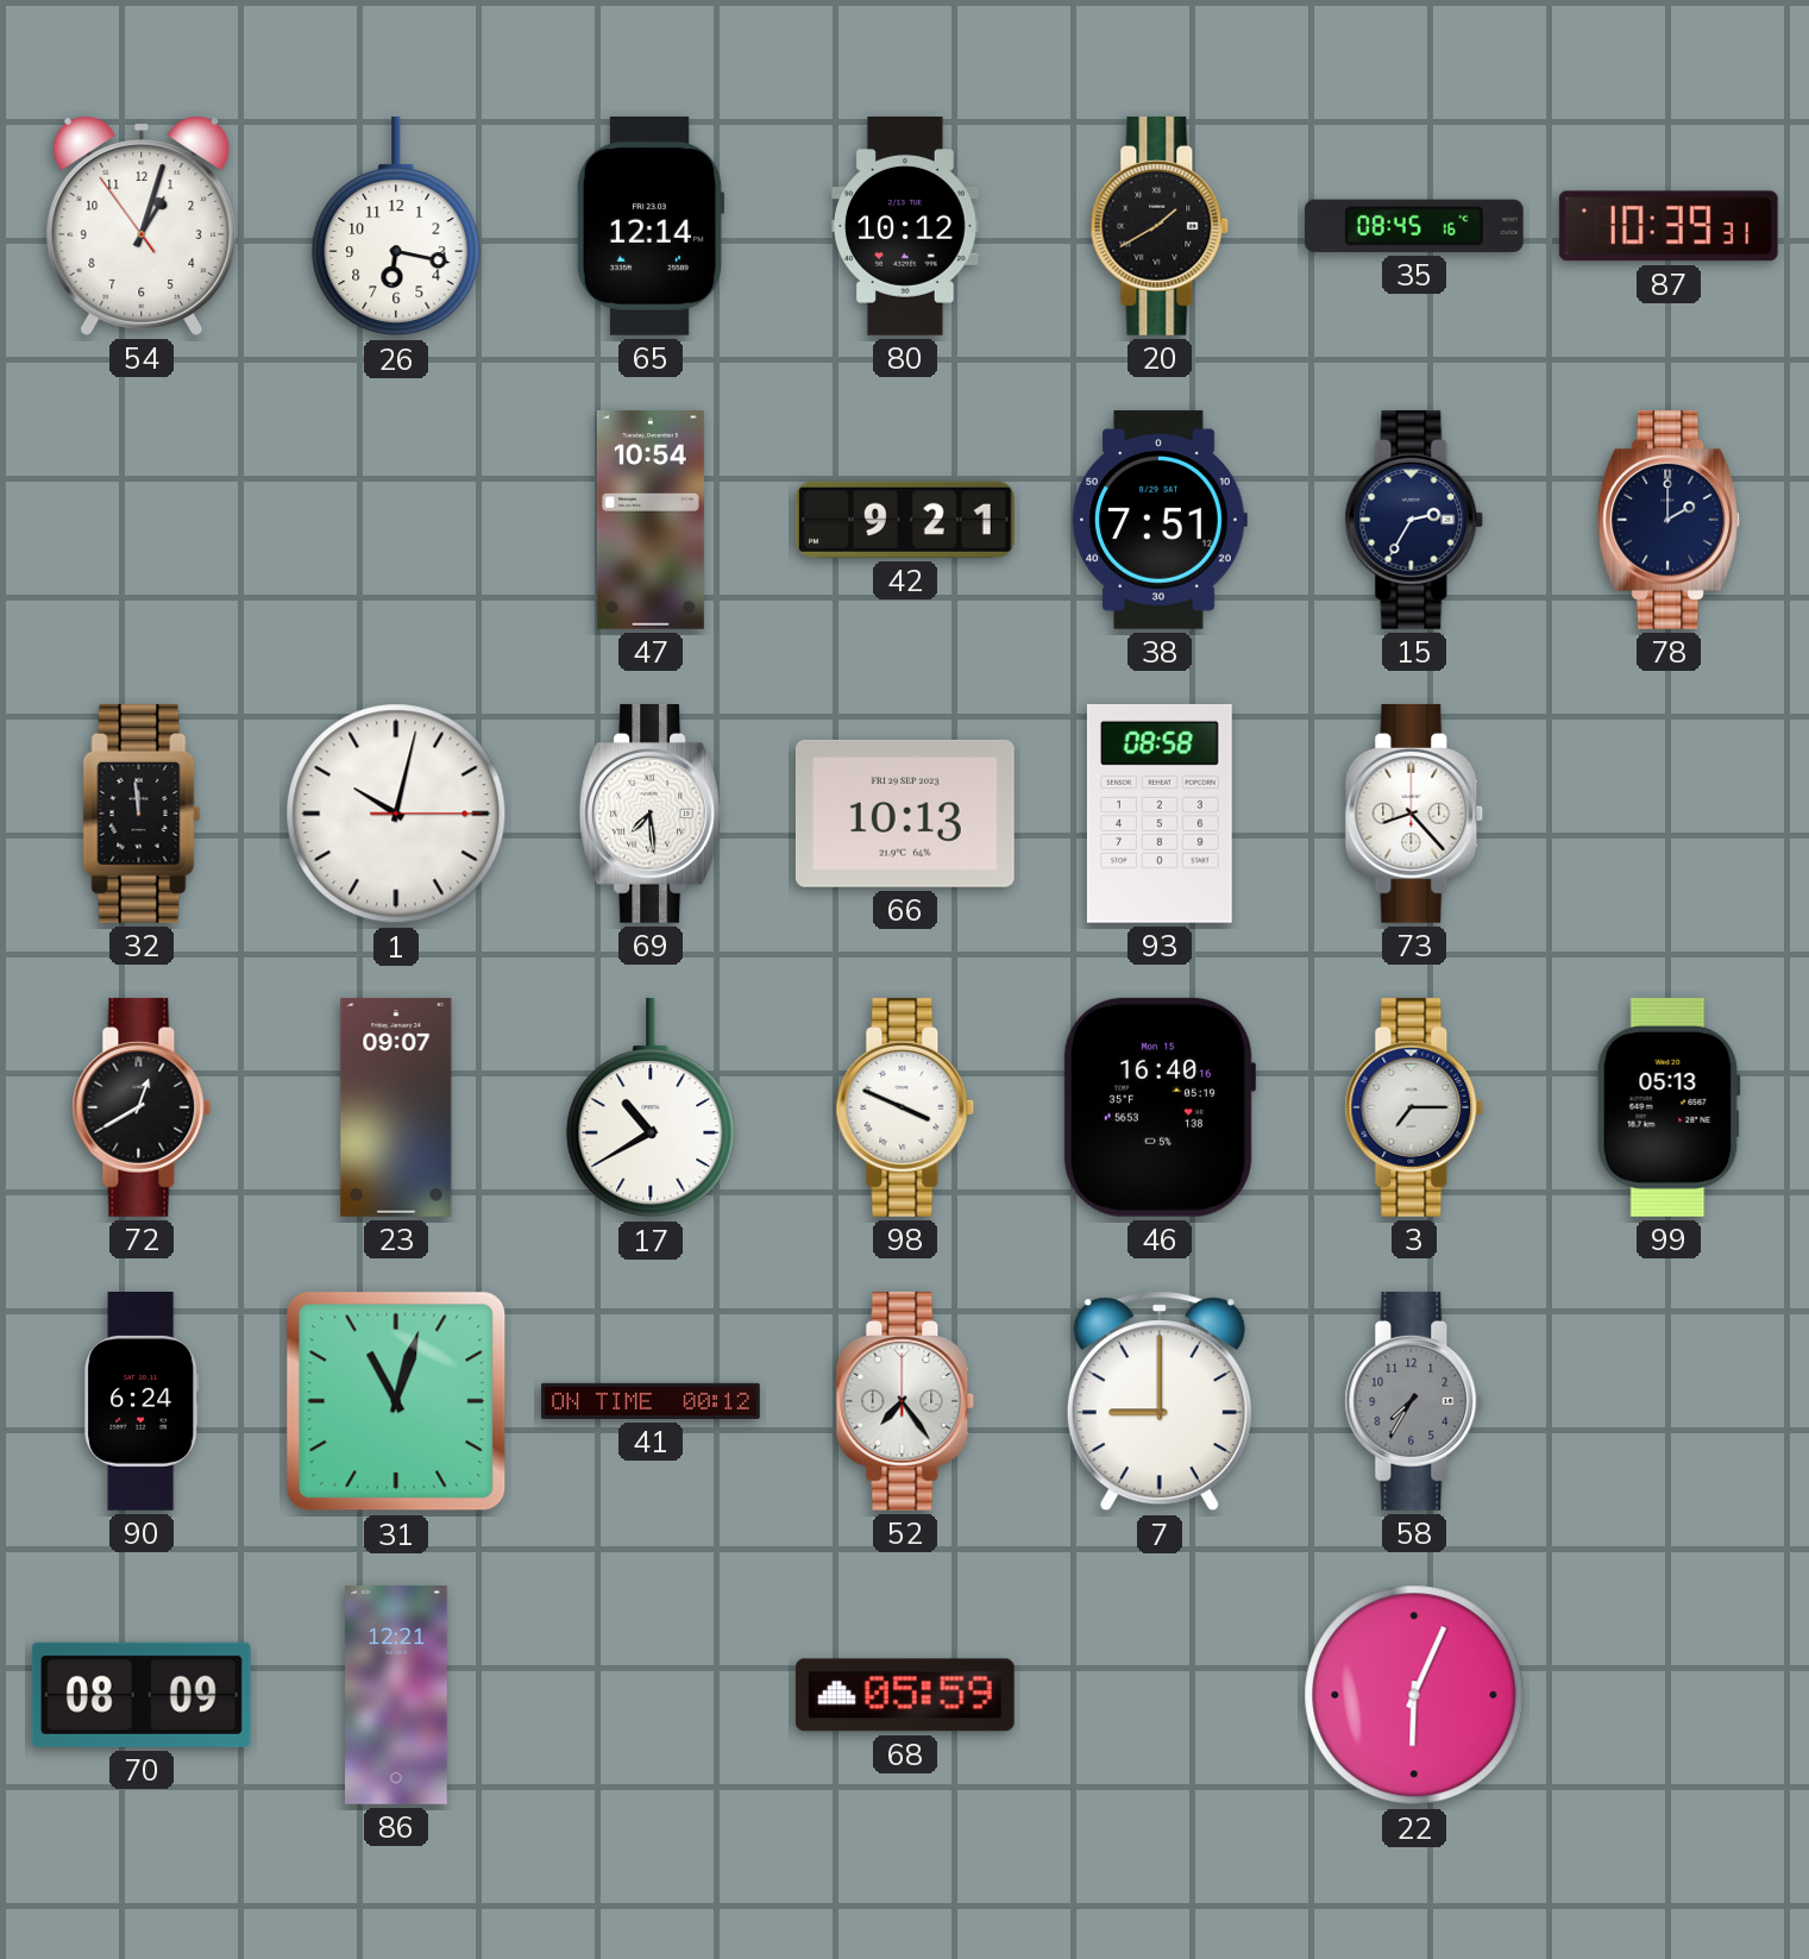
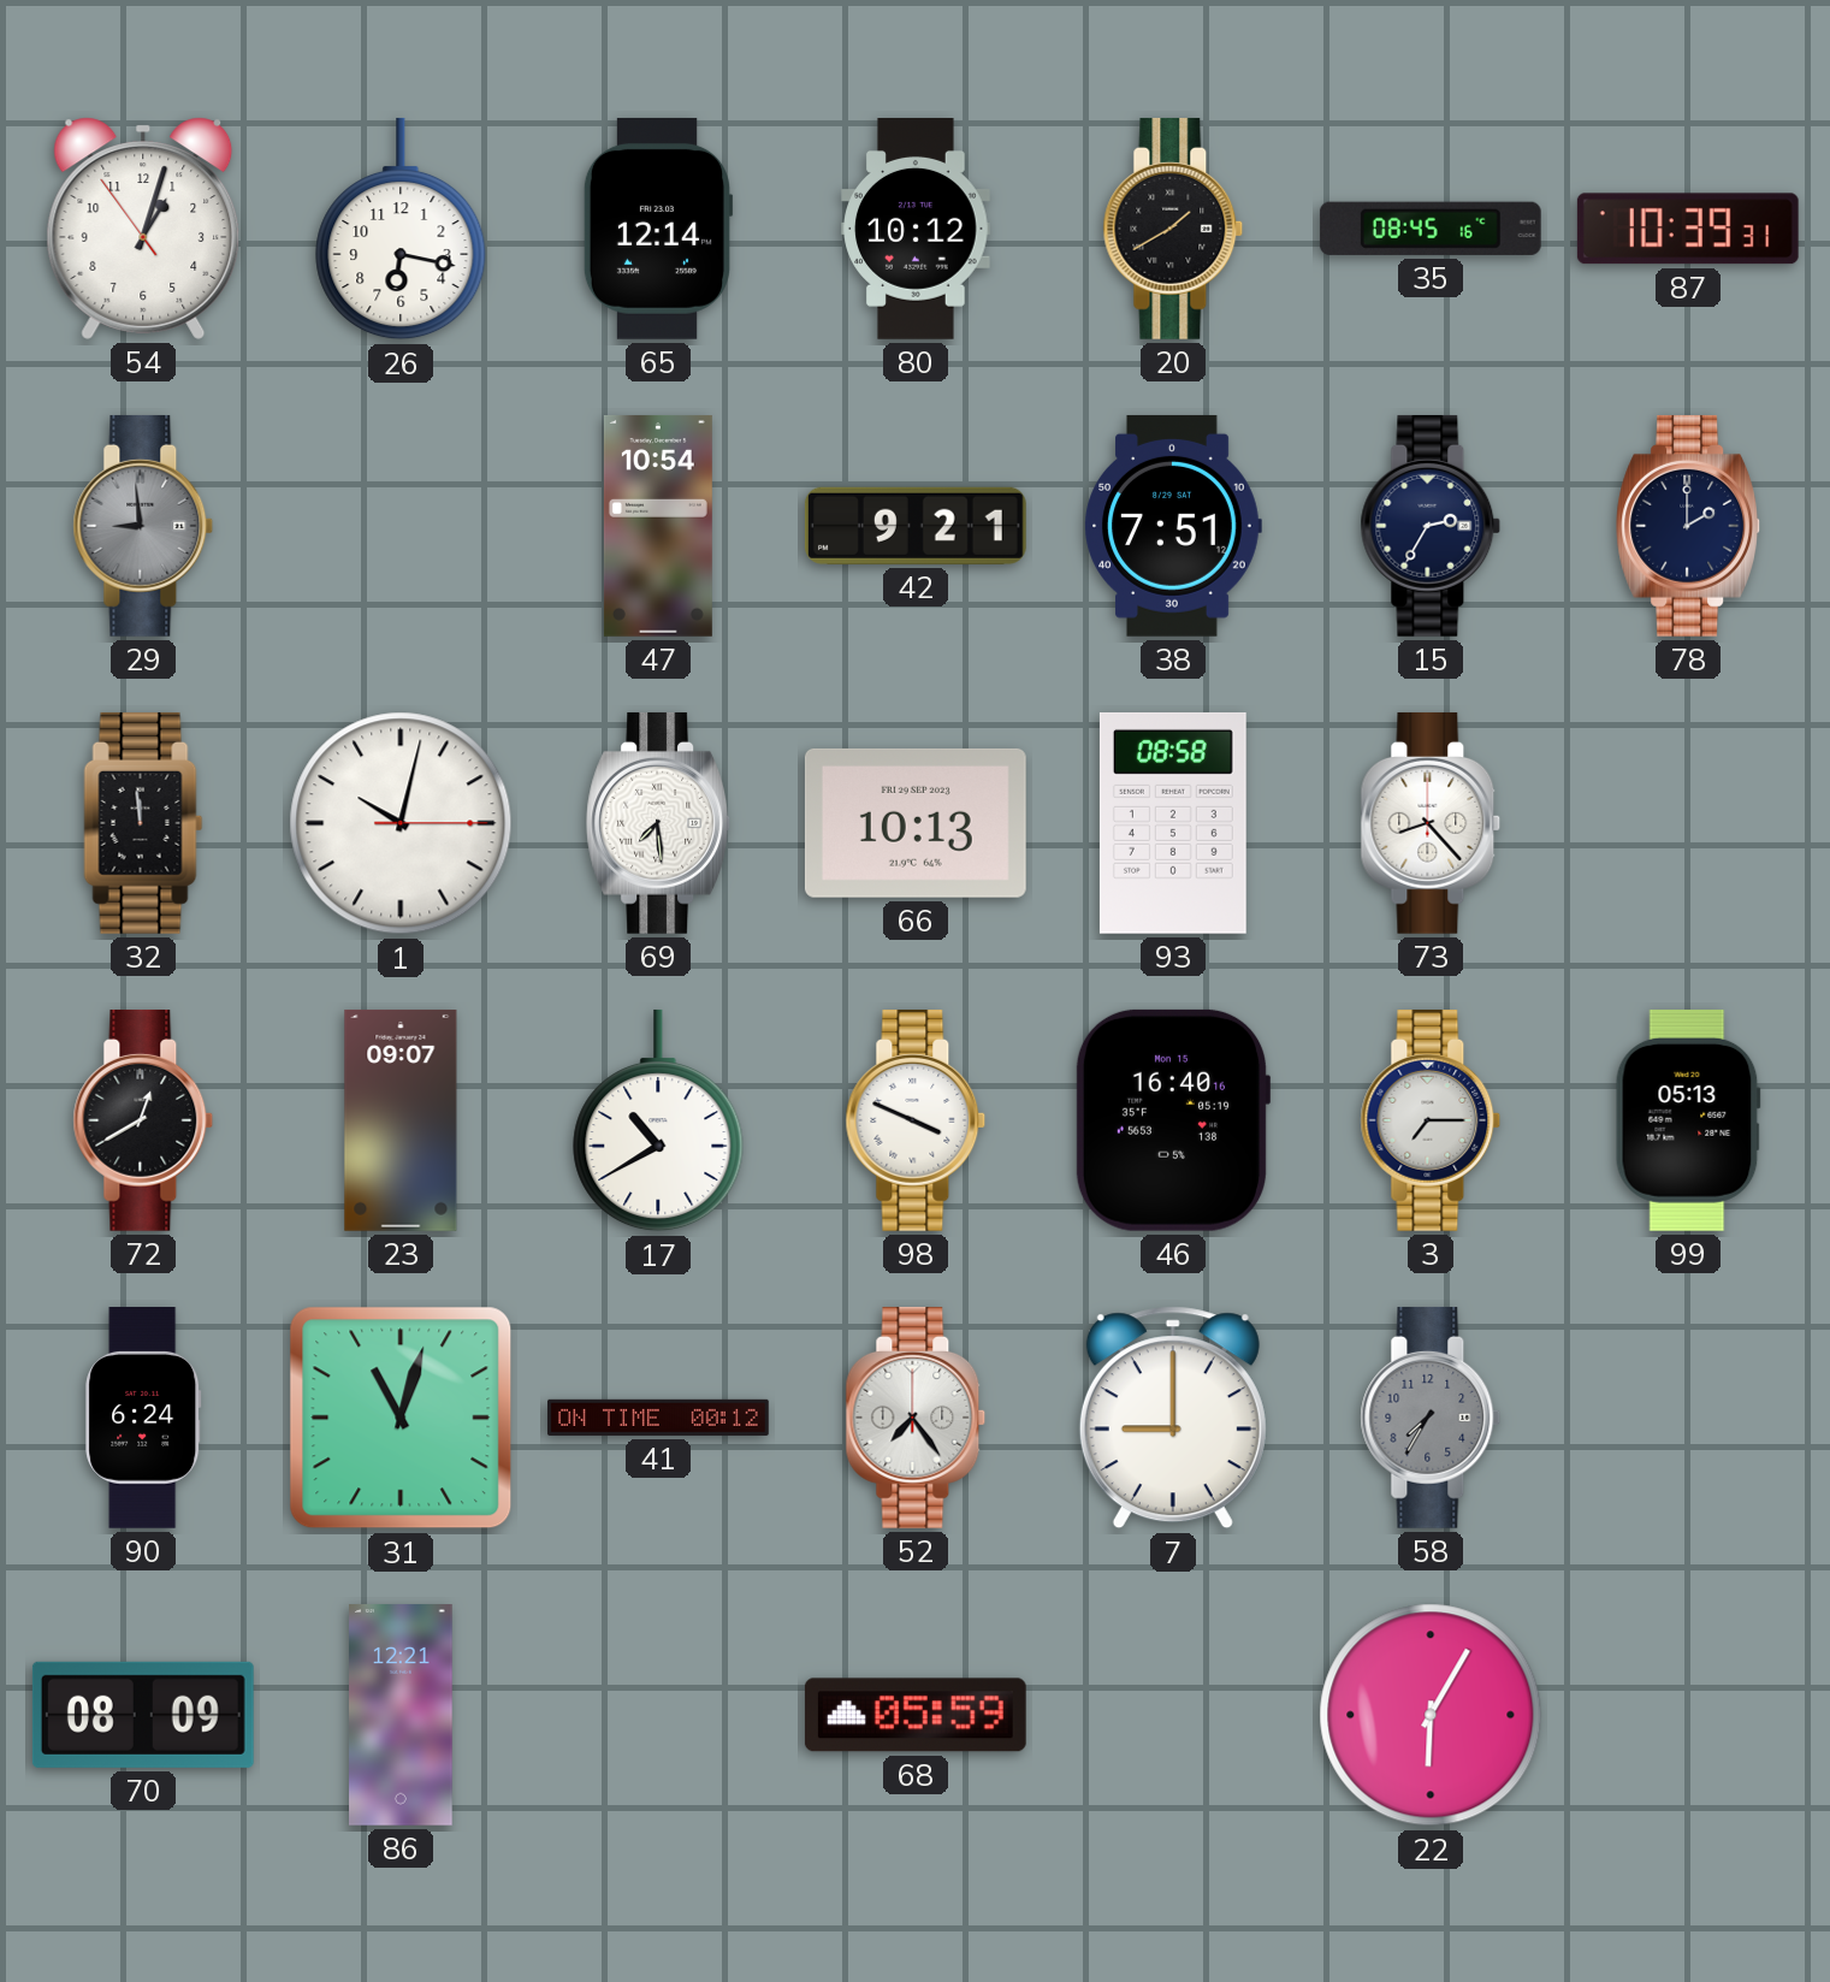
29: none -> 8:59
22: 6:04 -> 6:05
